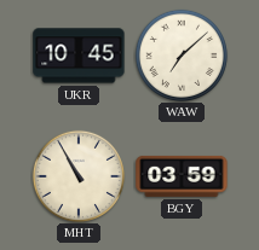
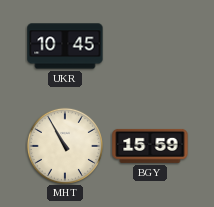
WAW: 7:08 -> none
BGY: 03:59 -> 15:59
